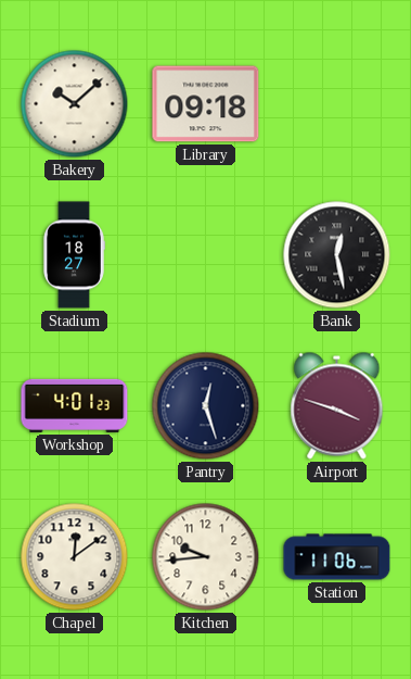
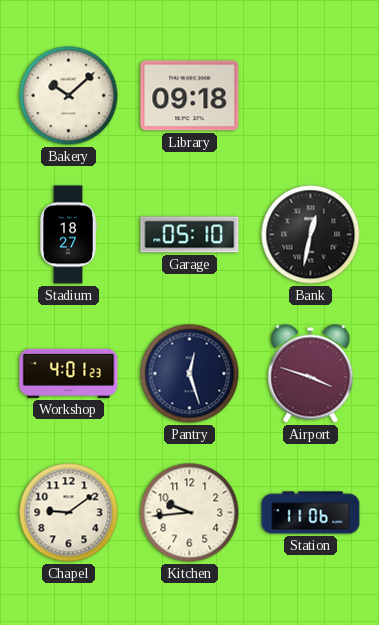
Garage: none -> 05:10
Bank: 12:28 -> 12:32
Chapel: 12:09 -> 9:09
